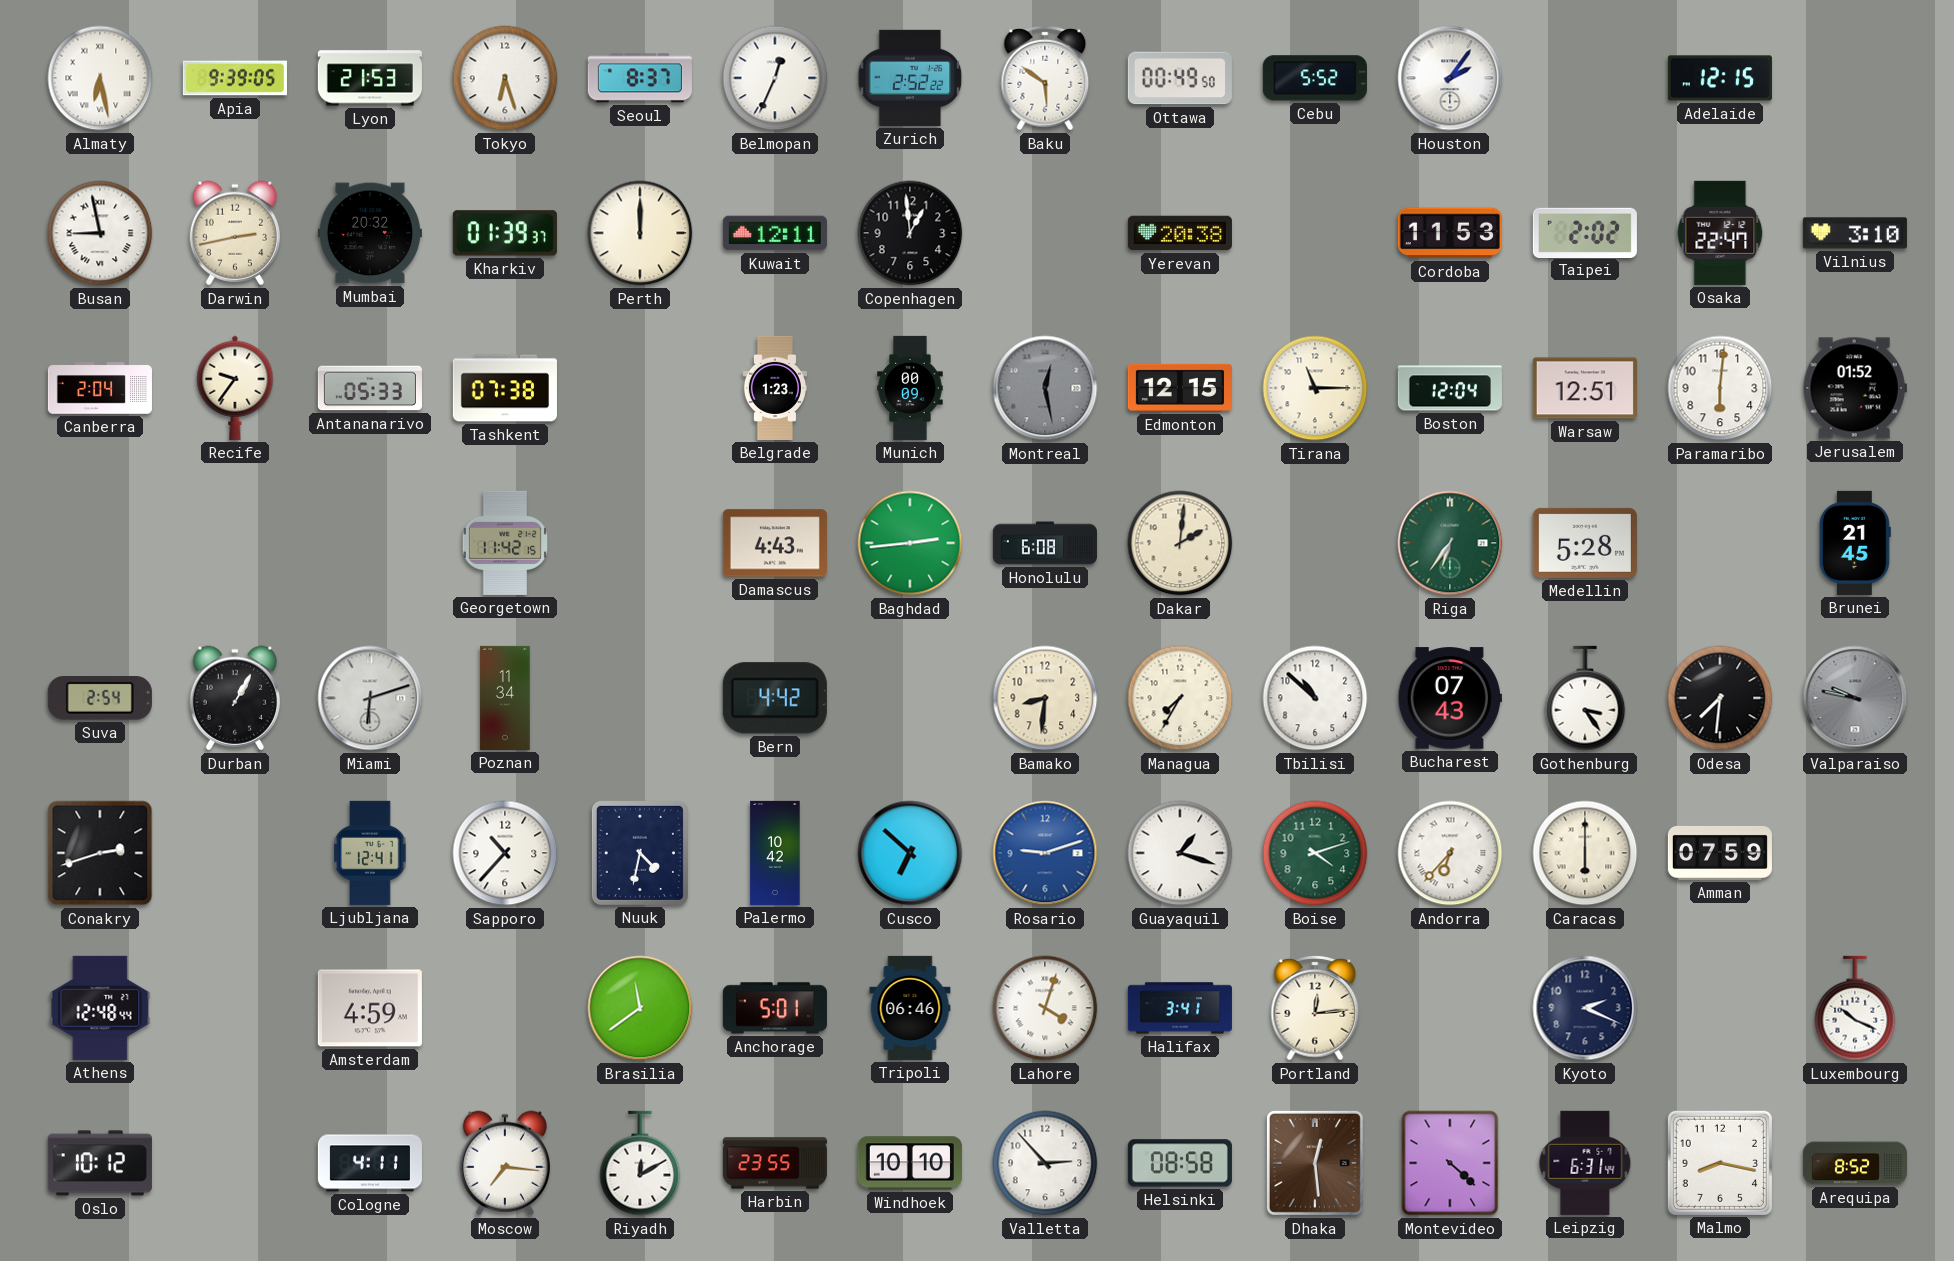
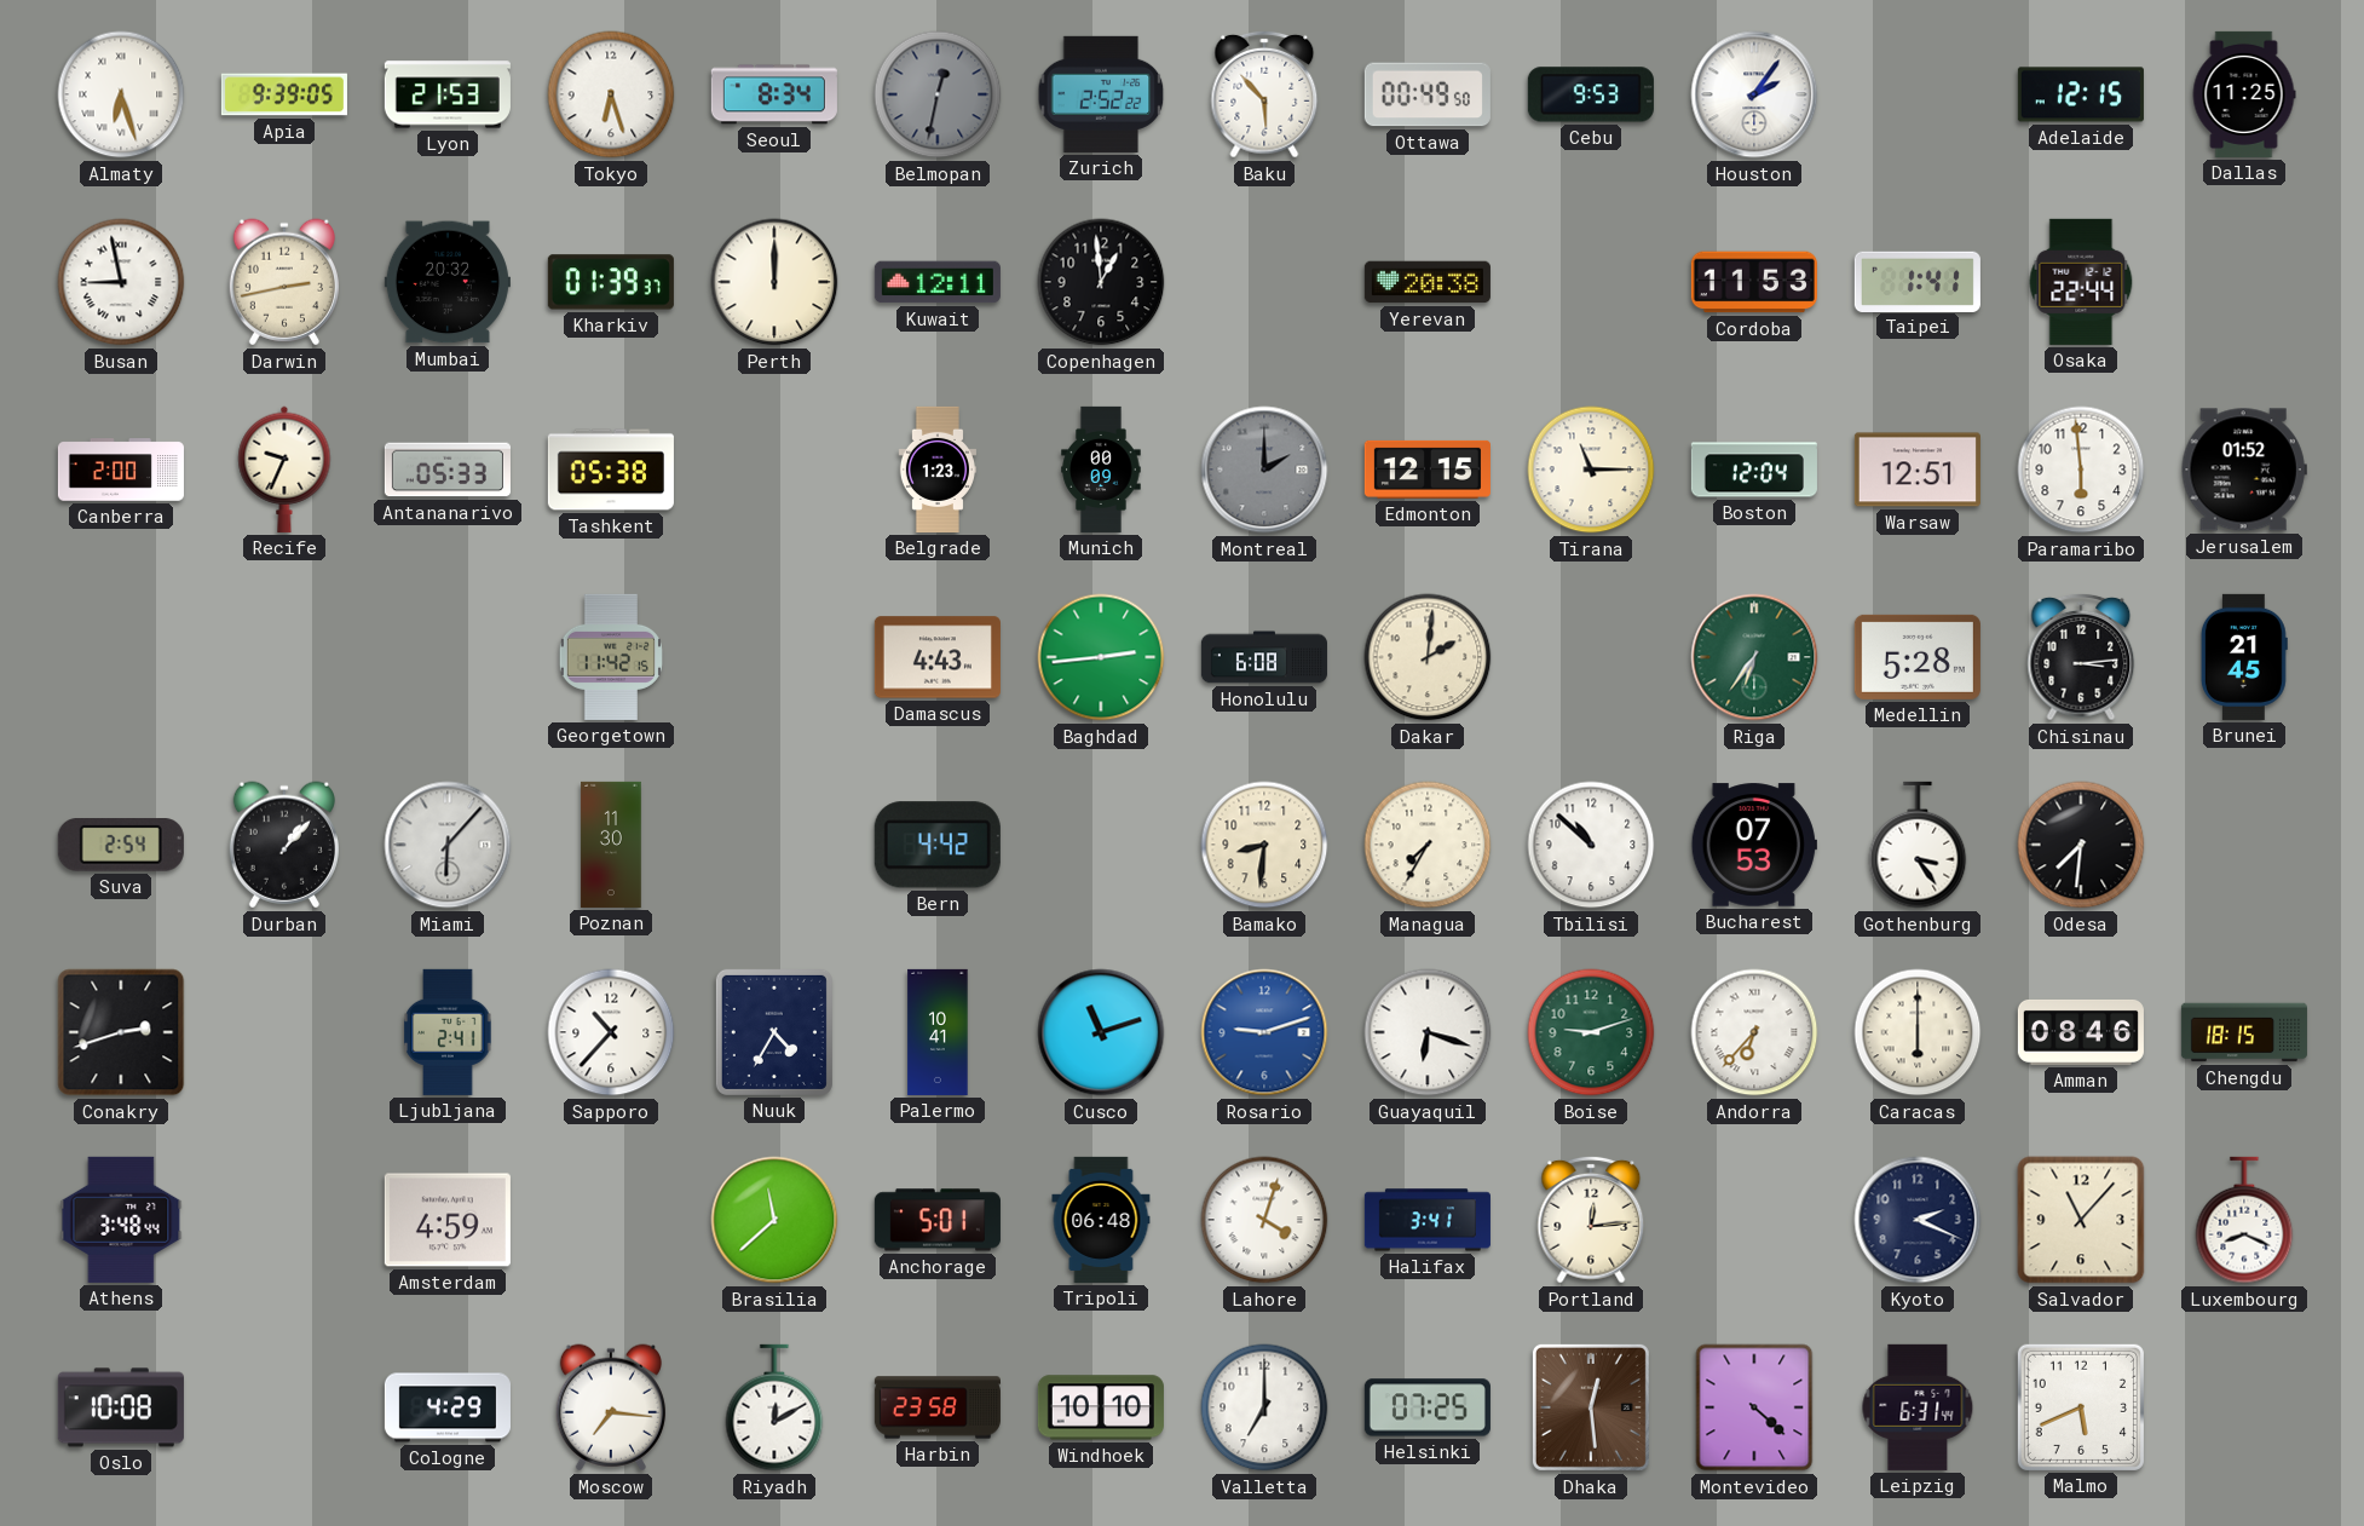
Almaty: 6:28 -> 6:27
Seoul: 8:37 -> 8:34
Belmopan: 12:34 -> 12:32
Belmopan dial: white -> grey
Baku: 5:51 -> 5:53
Cebu: 5:52 -> 9:53
Dallas: none -> 11:25
Taipei: 2:02 -> 1:41
Osaka: 22:47 -> 22:44
Vilnius: 3:10 -> none
Canberra: 2:04 -> 2:00
Recife: 9:36 -> 9:34
Tashkent: 07:38 -> 05:38
Montreal: 12:28 -> 2:00
Paramaribo: 6:01 -> 5:59
Chisinau: none -> 3:14
Durban: 1:05 -> 1:07
Miami: 6:12 -> 6:07
Poznan: 11:34 -> 11:30
Bucharest: 07:43 -> 07:53
Valparaiso: 9:47 -> none
Ljubljana: 12:41 -> 2:41
Nuuk: 4:32 -> 4:35
Palermo: 10:42 -> 10:41
Cusco: 6:52 -> 11:12
Guayaquil: 1:18 -> 6:18
Boise: 4:12 -> 9:12
Amman: 07:59 -> 08:46
Chengdu: none -> 18:15
Athens: 12:48 -> 3:48
Brasilia: 11:39 -> 11:38
Tripoli: 06:46 -> 06:48
Salvador: none -> 11:07
Luxembourg: 10:19 -> 8:19
Oslo: 10:12 -> 10:08
Cologne: 4:11 -> 4:29
Harbin: 23:55 -> 23:58
Valletta: 2:53 -> 7:00
Helsinki: 08:58 -> 07:25
Malmo: 8:17 -> 5:41
Arequipa: 8:52 -> none
